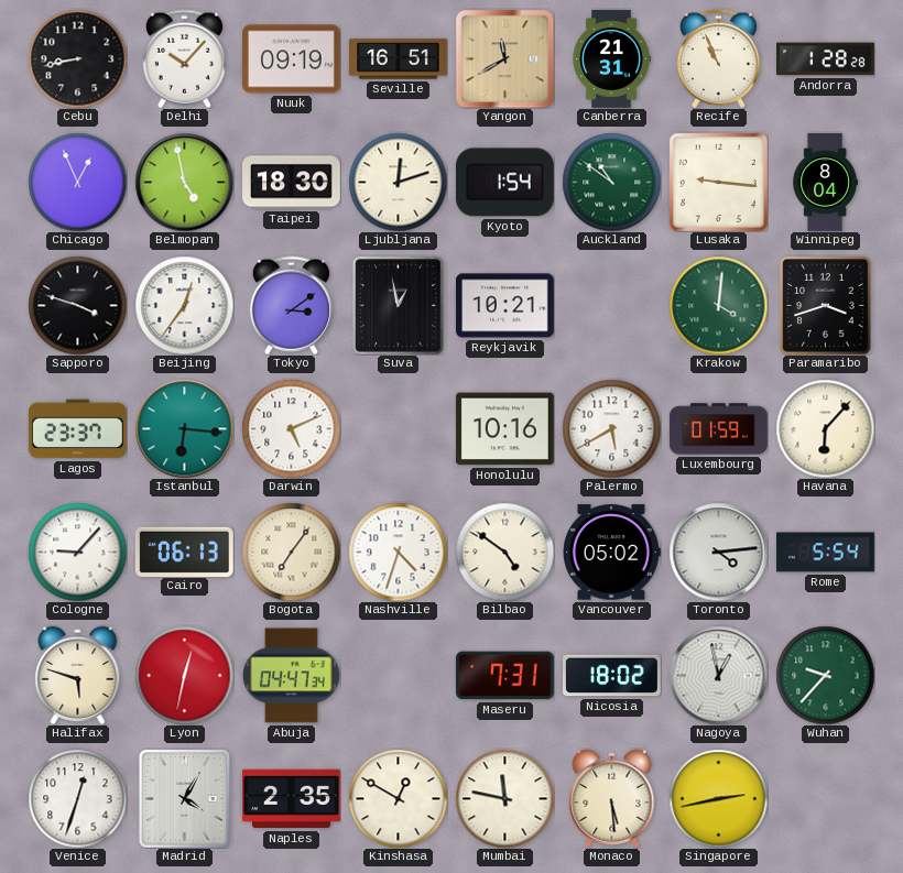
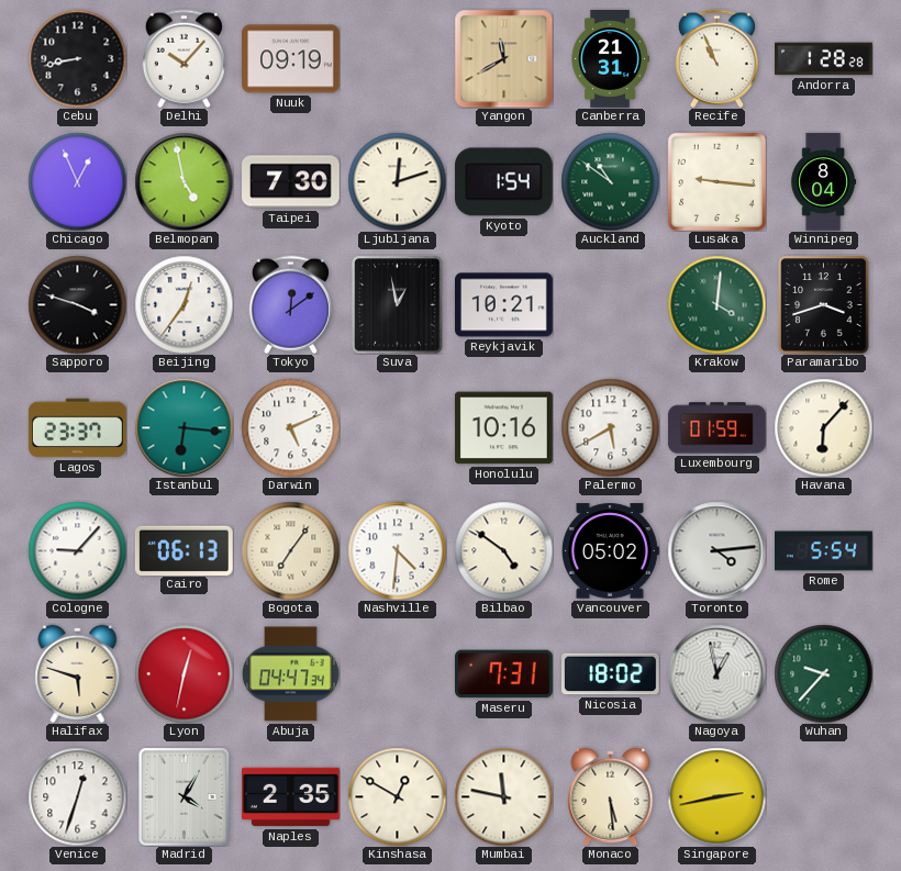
Seville: 16:51 -> none
Taipei: 18:30 -> 7:30
Tokyo: 3:09 -> 12:09
Nashville: 4:33 -> 4:31
